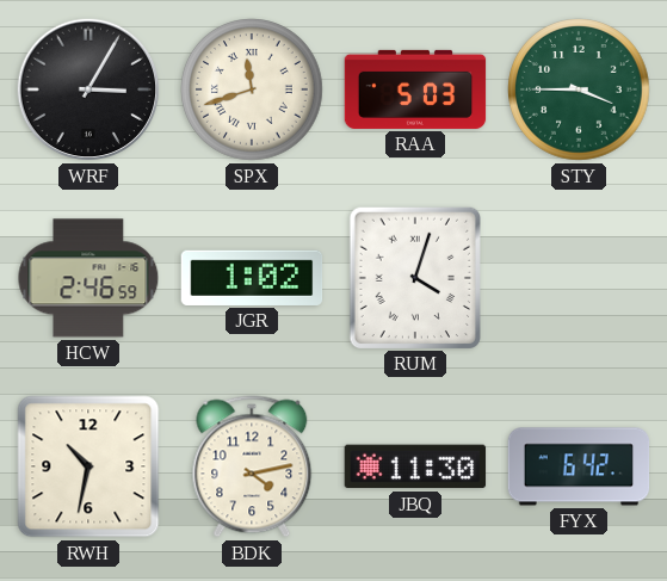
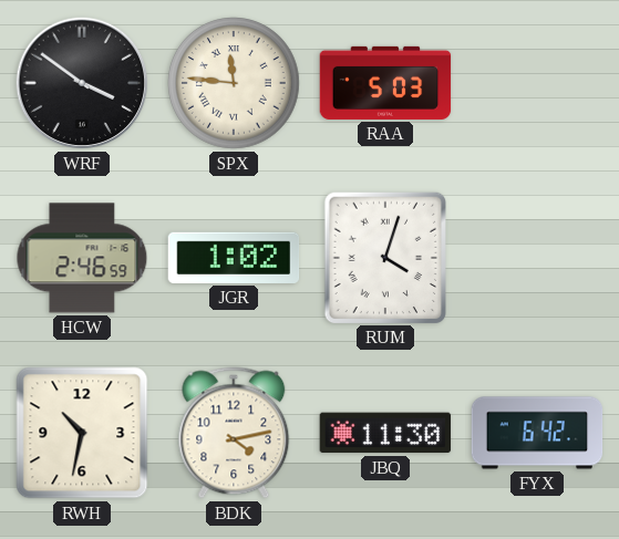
WRF: 3:05 -> 3:51
SPX: 11:42 -> 11:46
STY: 3:45 -> none
